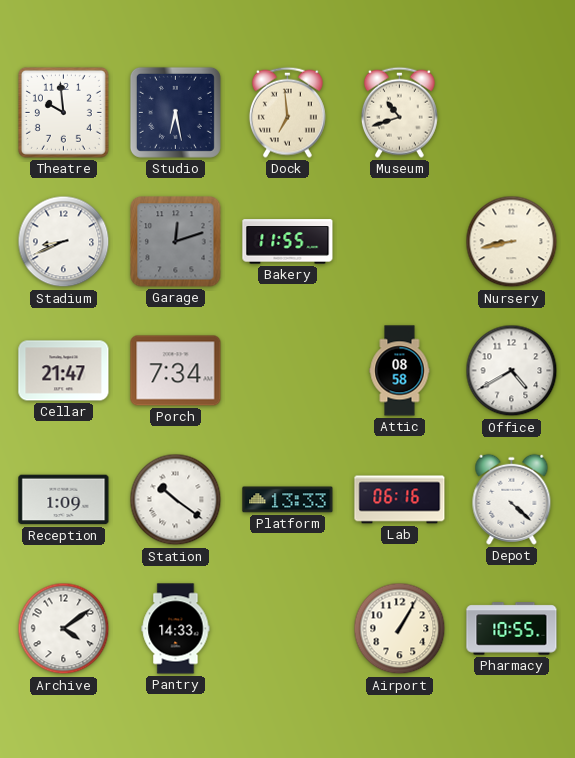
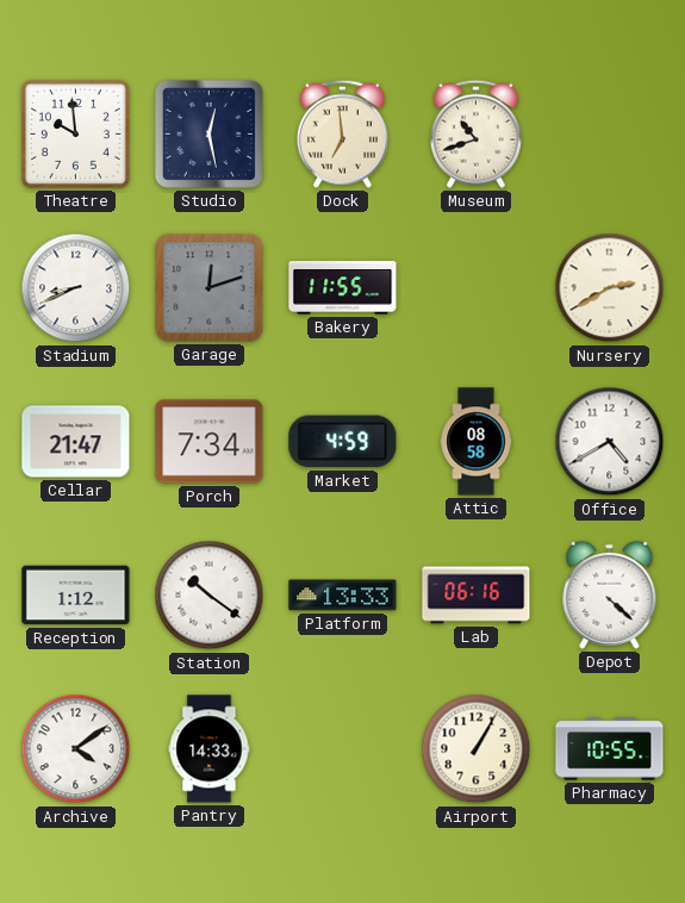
Studio: 6:28 -> 12:28
Nursery: 8:43 -> 2:40
Market: none -> 4:59
Reception: 1:09 -> 1:12
